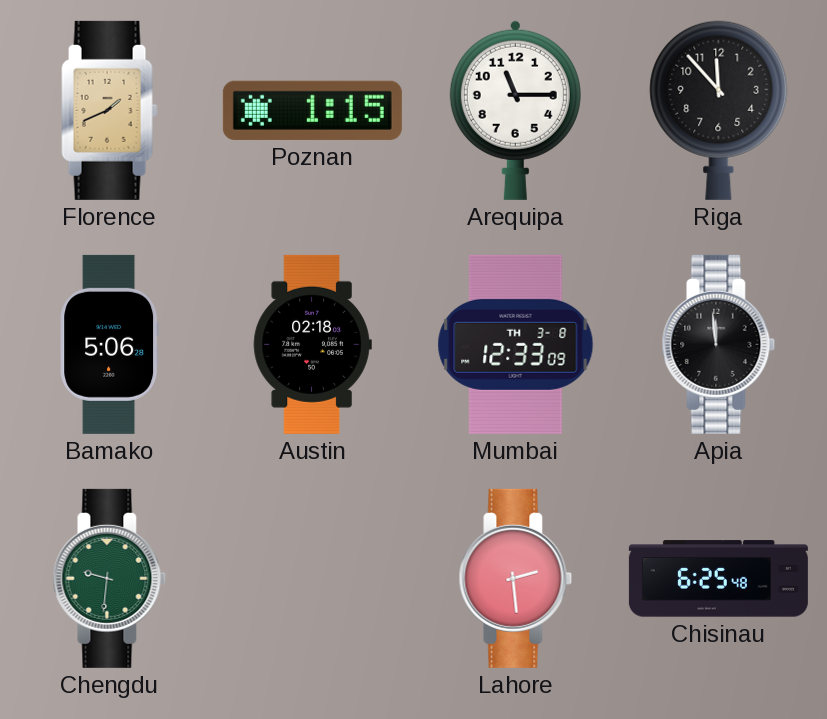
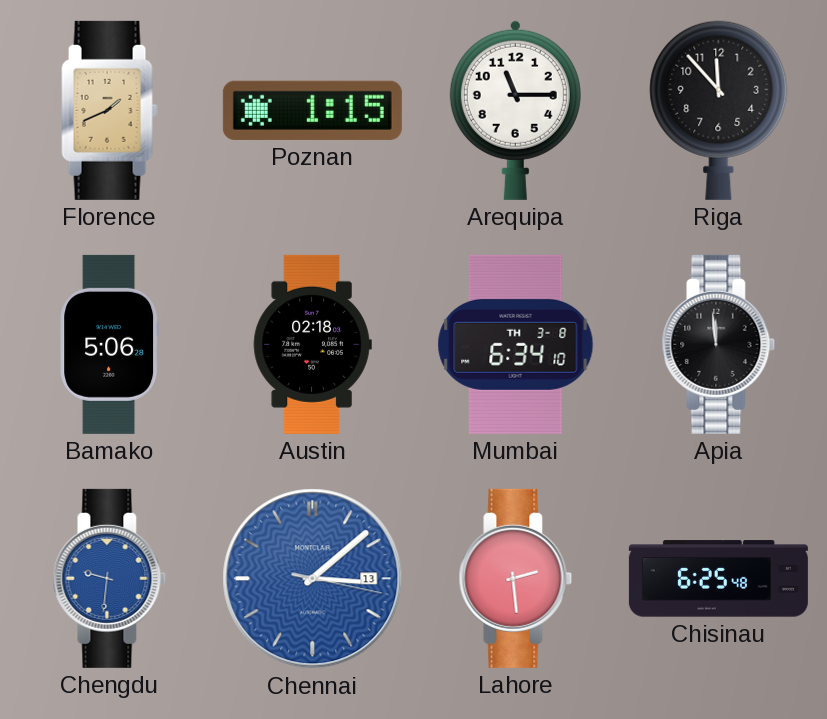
Mumbai: 12:33 -> 6:34
Chengdu dial: green -> blue
Chennai: none -> 3:08
